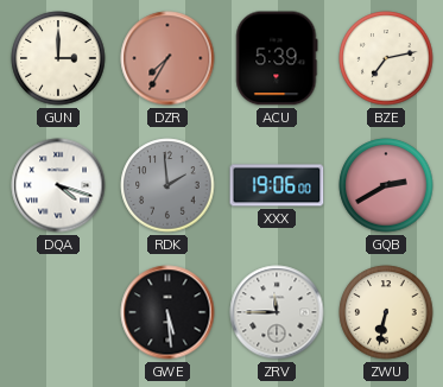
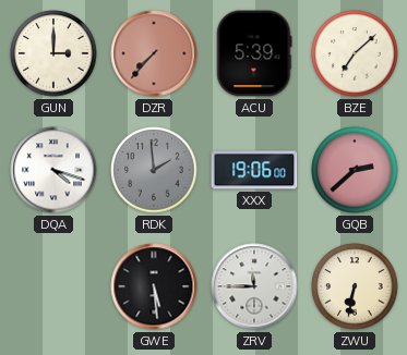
DZR: 7:35 -> 7:37
BZE: 7:13 -> 7:08
GQB: 2:40 -> 2:38
